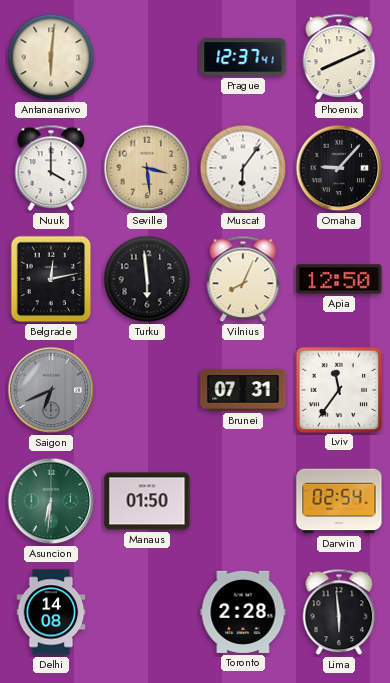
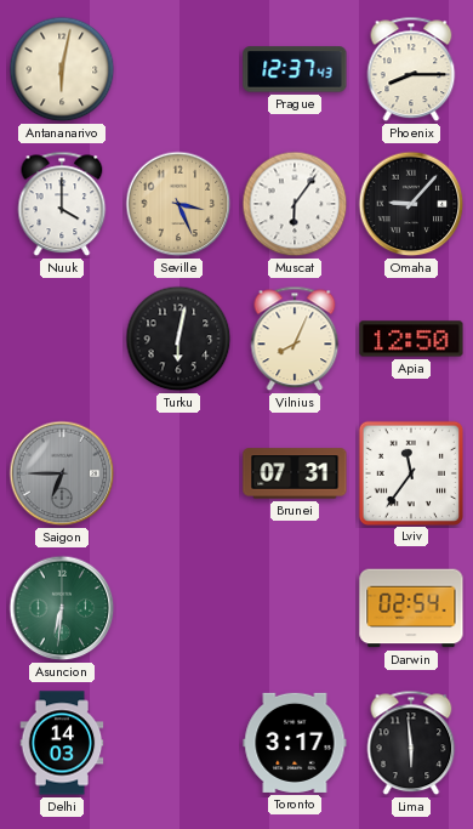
Antananarivo: 6:01 -> 6:02
Prague: 12:37:41 -> 12:37:43
Phoenix: 8:11 -> 8:15
Seville: 3:29 -> 3:26
Belgrade: 12:13 -> none
Turku: 5:59 -> 6:02
Saigon: 6:41 -> 6:45
Manaus: 01:50 -> none
Delhi: 14:08 -> 14:03
Toronto: 2:28 -> 3:17
